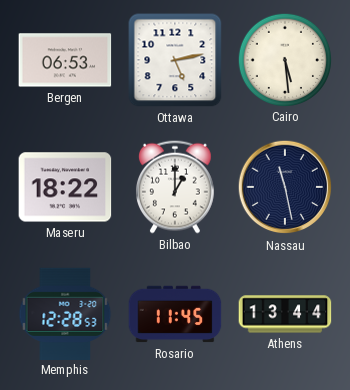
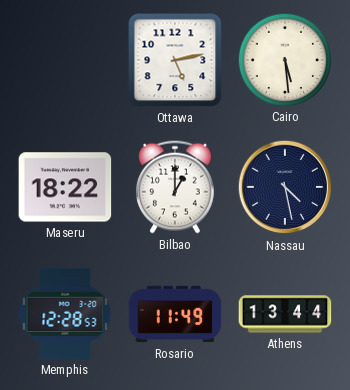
Bergen: 06:53 -> none
Nassau: 11:28 -> 4:28
Rosario: 11:45 -> 11:49
